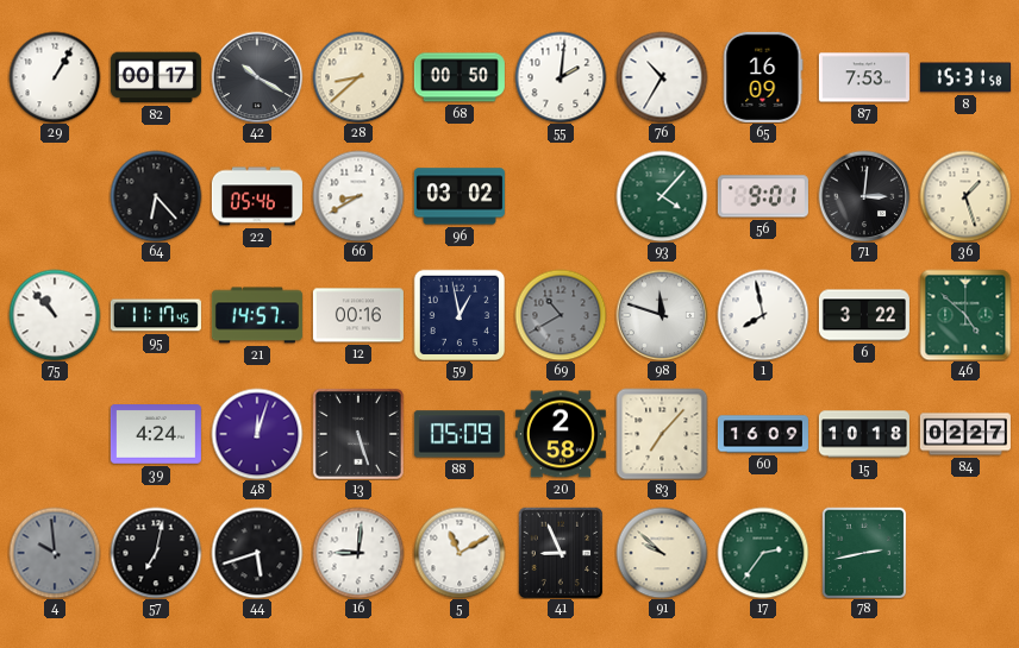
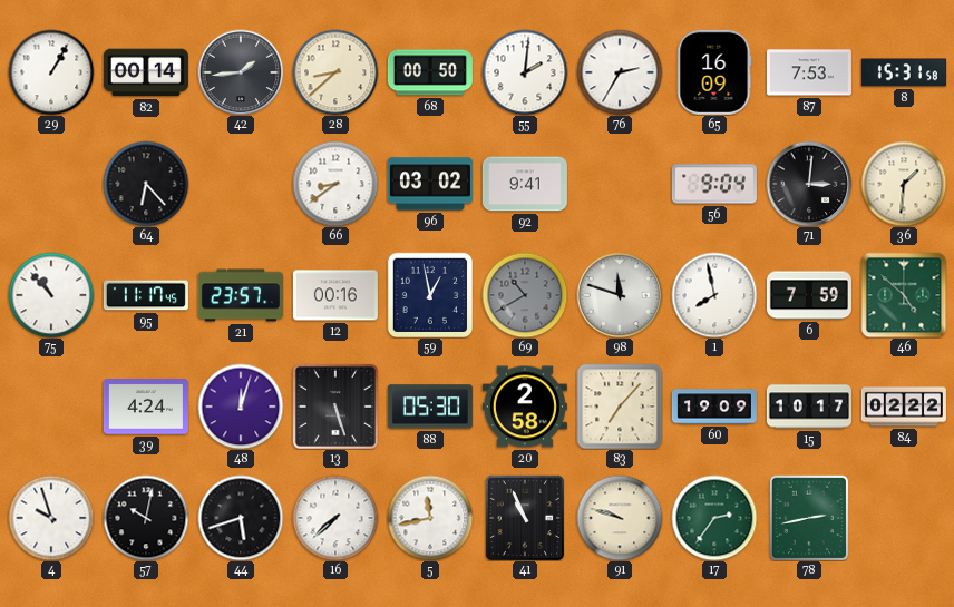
82: 00:17 -> 00:14
42: 10:20 -> 1:44
76: 10:35 -> 2:35
22: 05:46 -> none
66: 8:40 -> 8:39
92: none -> 9:41
93: 4:07 -> none
56: 9:01 -> 9:04
36: 1:27 -> 1:31
21: 14:57 -> 23:57
6: 3:22 -> 7:59
88: 05:09 -> 05:30
60: 16:09 -> 19:09
15: 10:18 -> 10:17
84: 02:27 -> 02:22
4: 9:59 -> 9:57
4 dial: grey -> white
57: 7:02 -> 10:02
16: 9:01 -> 7:38
5: 11:10 -> 11:43
41: 8:56 -> 10:56
91: 9:52 -> 9:48
